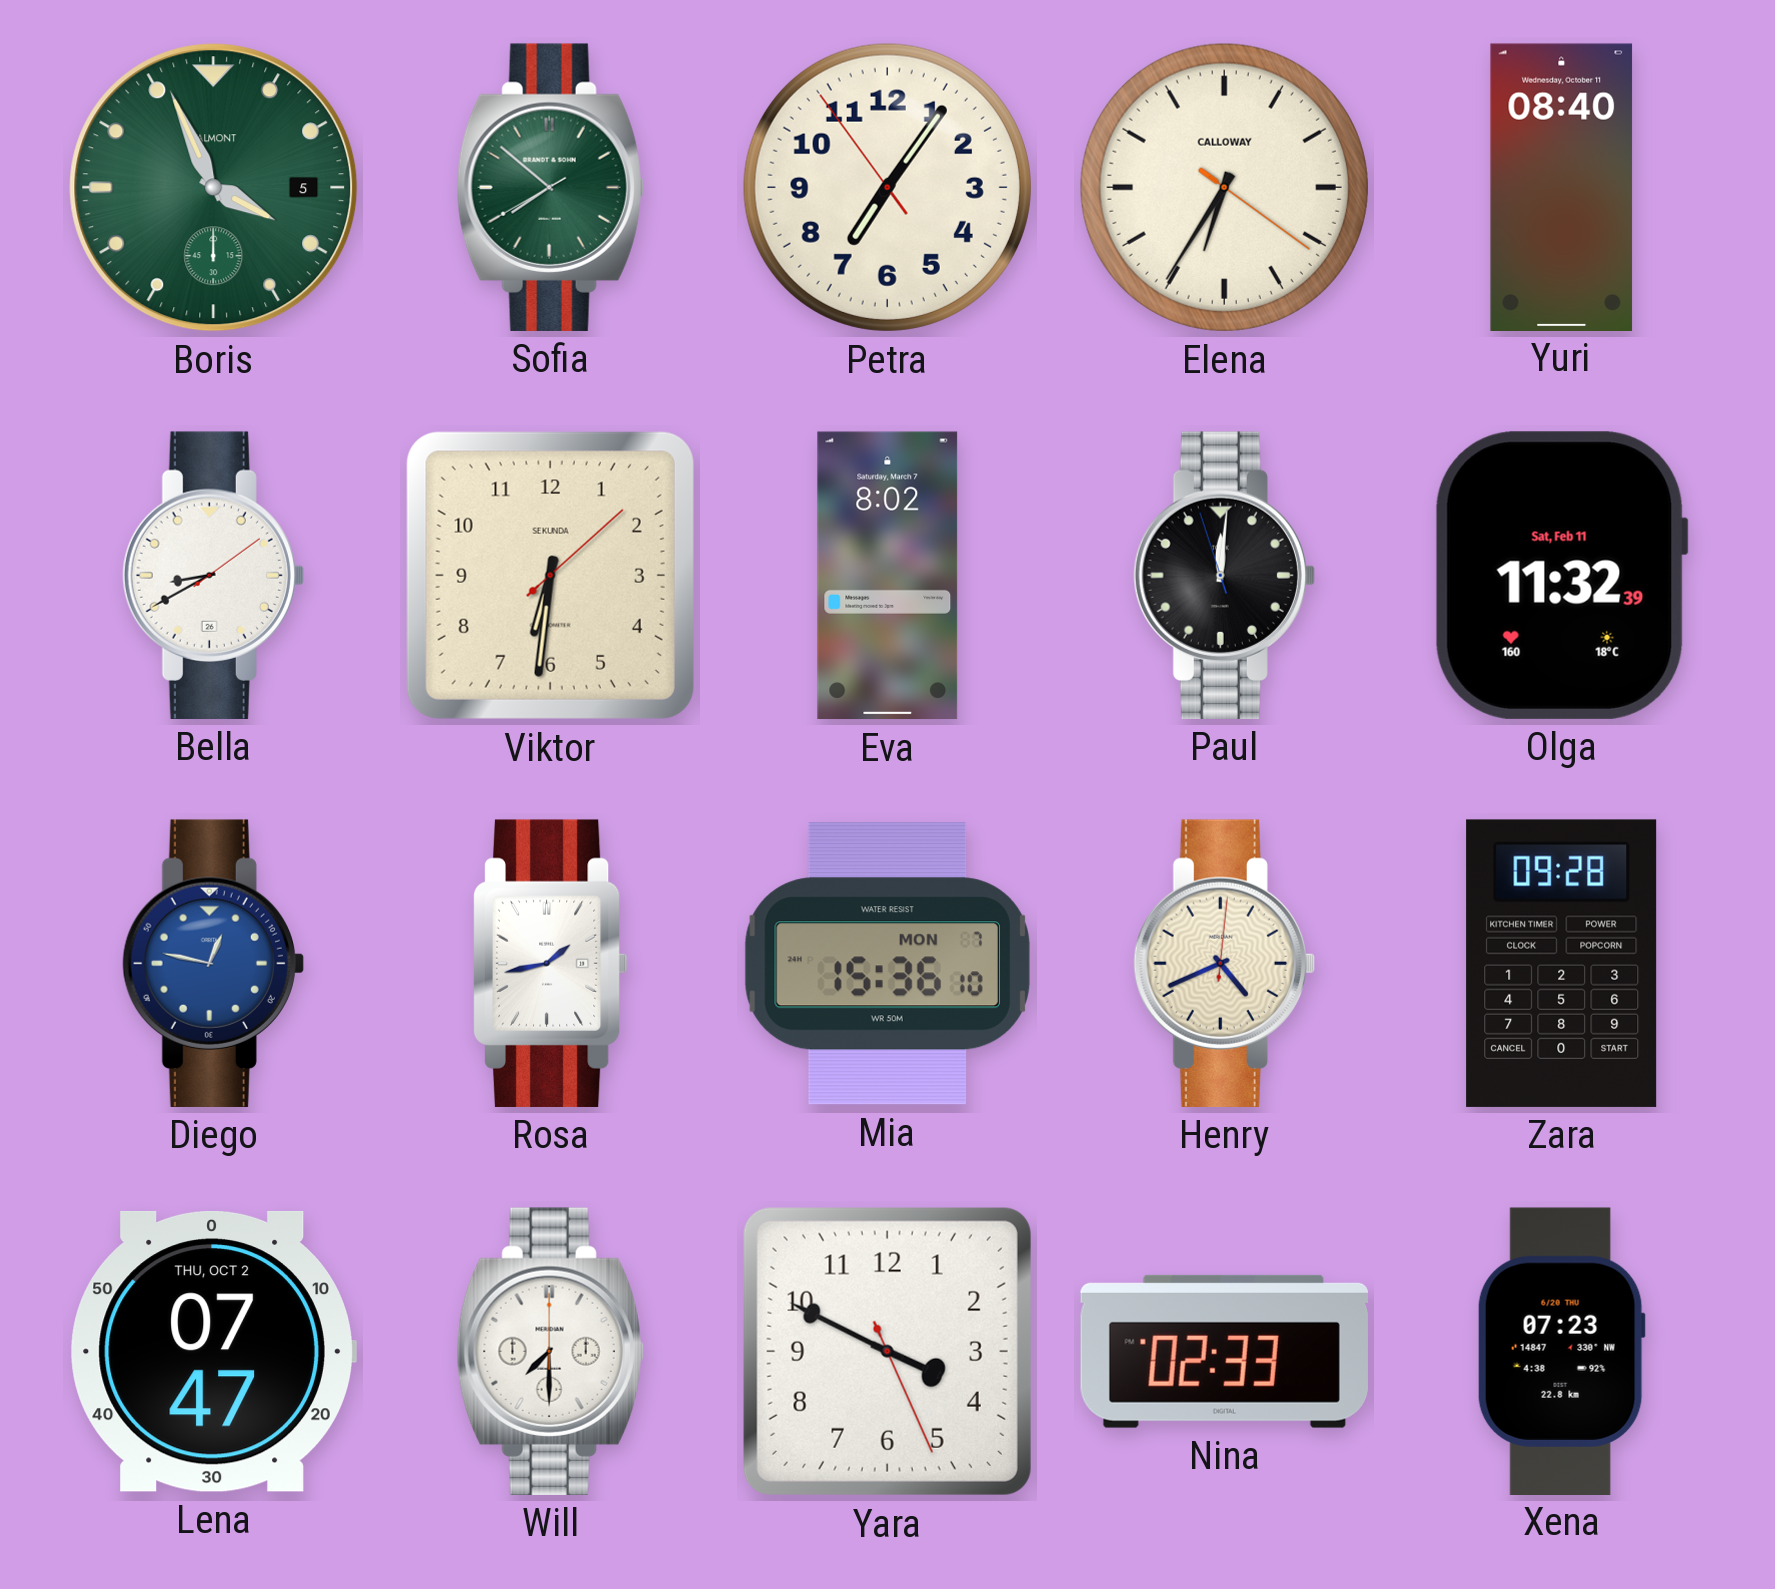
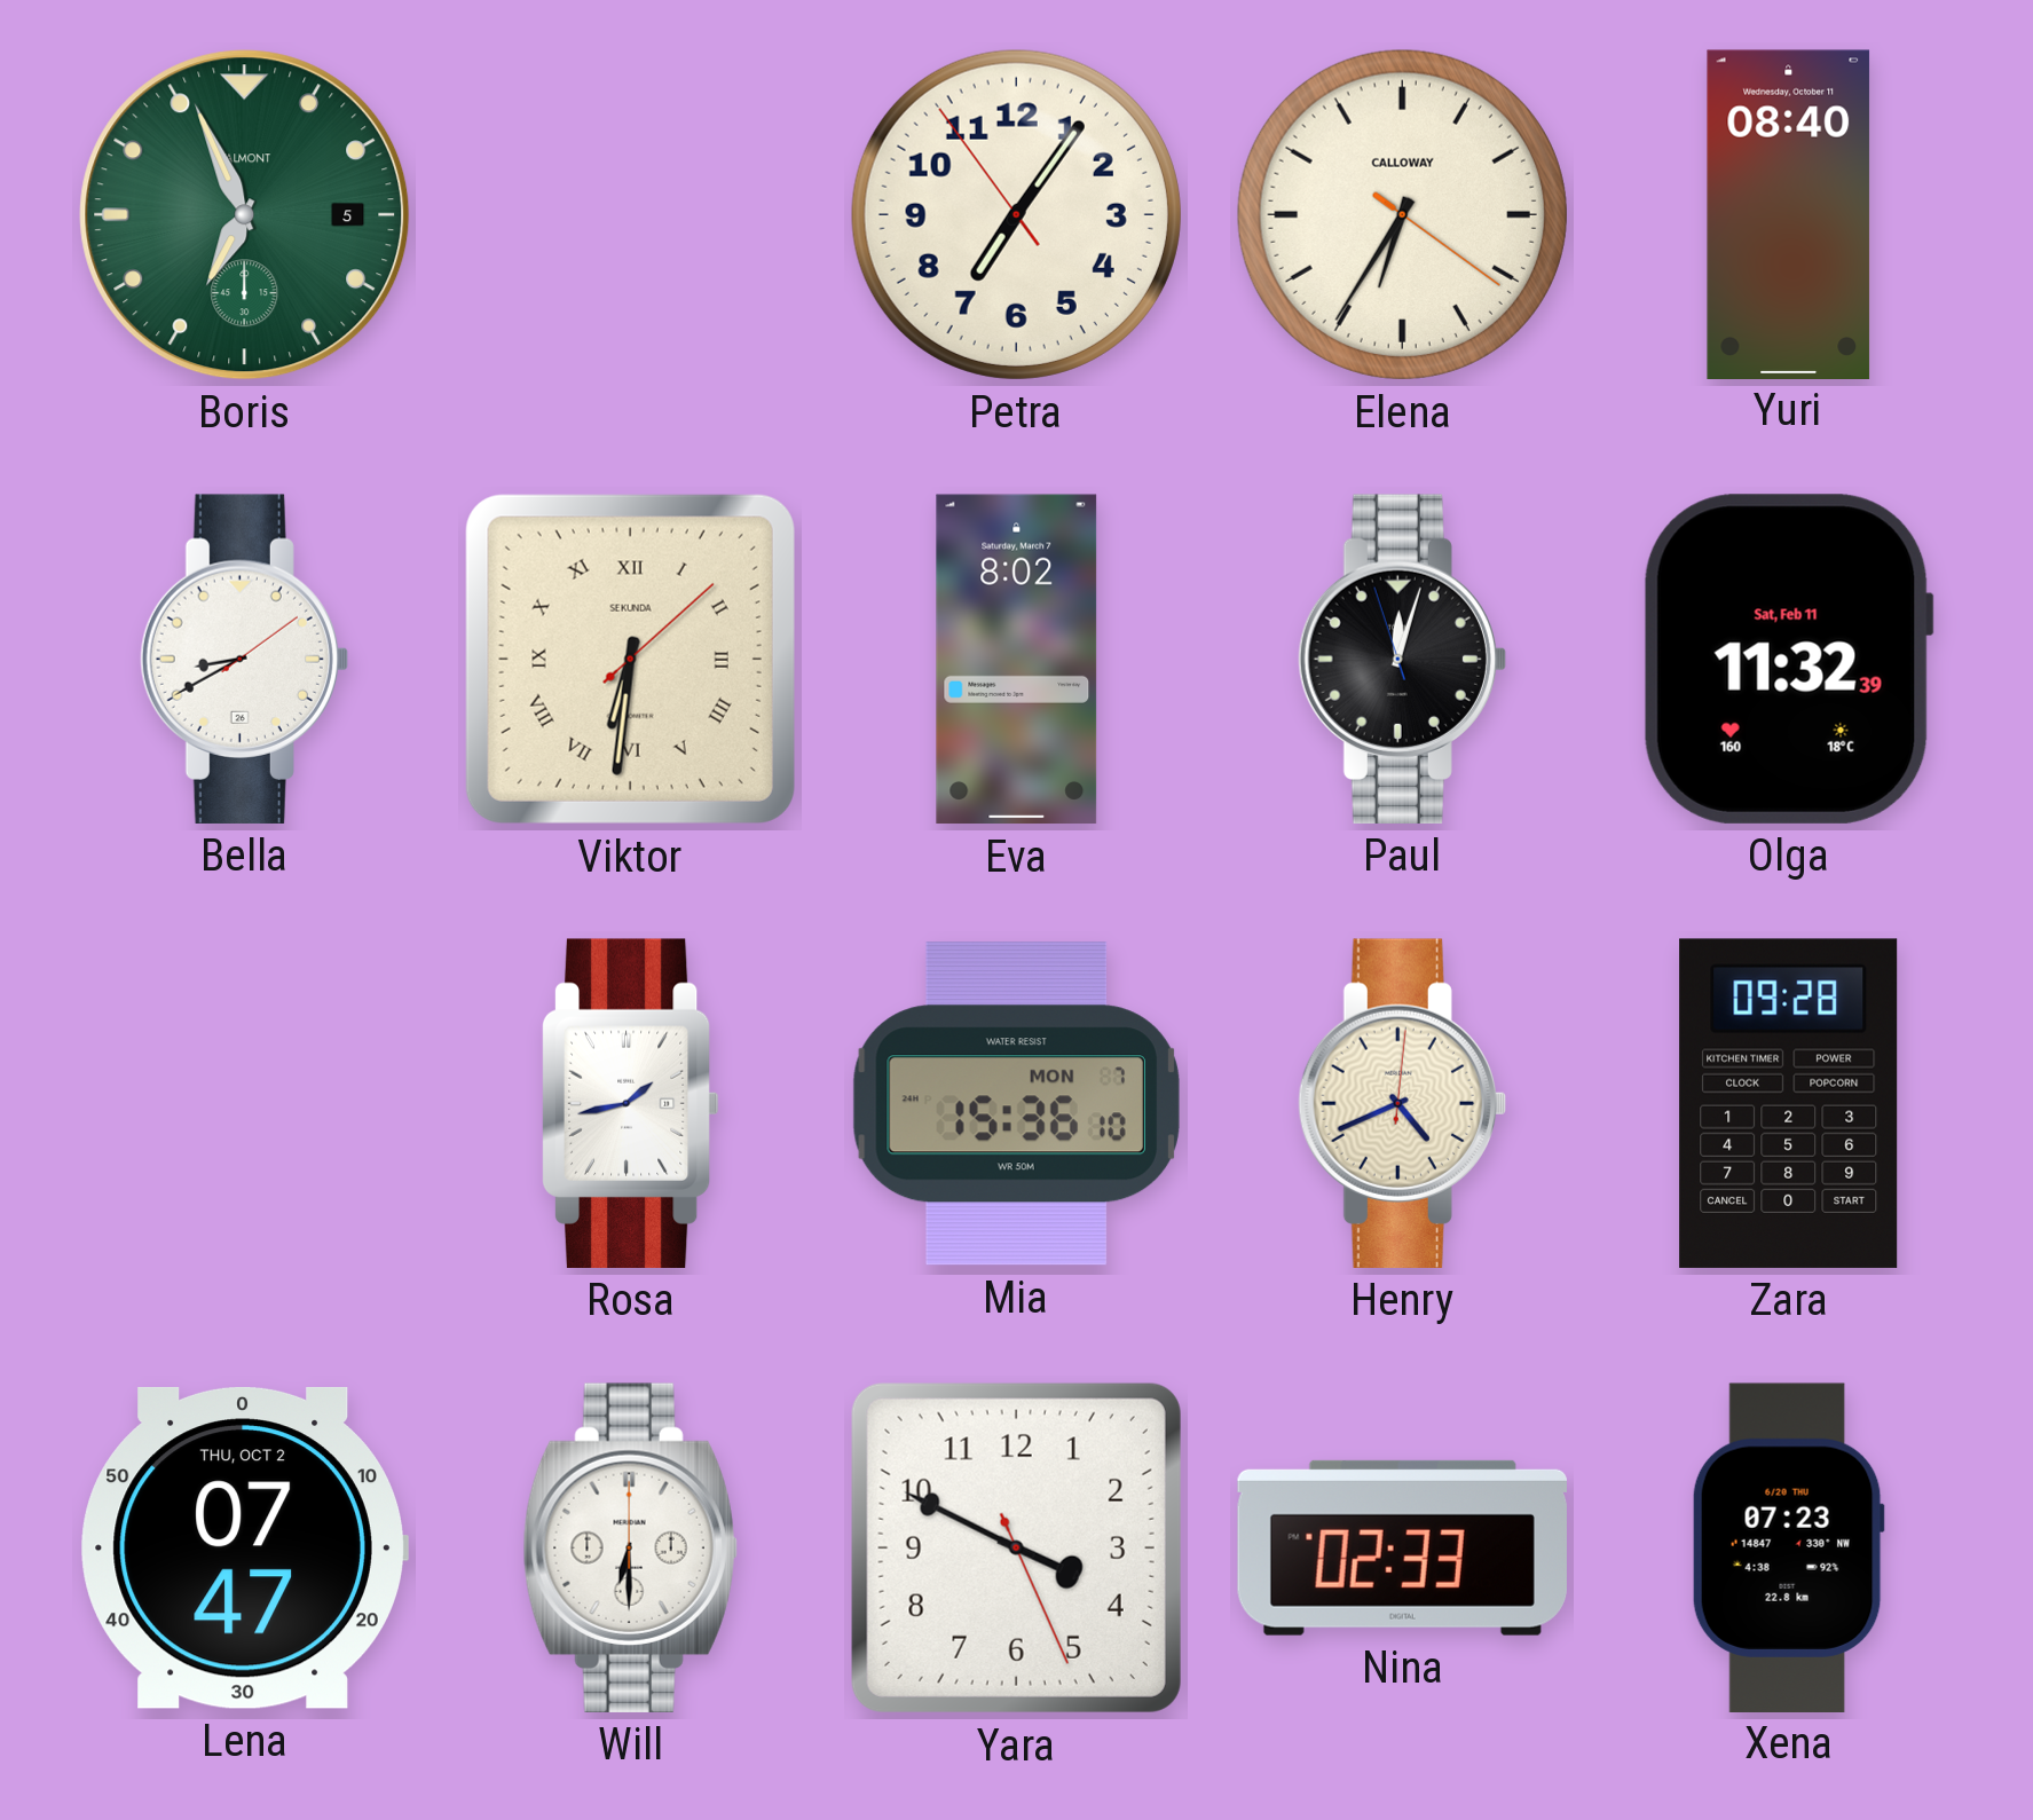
Boris: 3:56 -> 6:56
Sofia: 7:51 -> none
Viktor numerals: Arabic -> Roman
Paul: 12:00 -> 12:02
Diego: 12:47 -> none
Will: 7:30 -> 6:30
